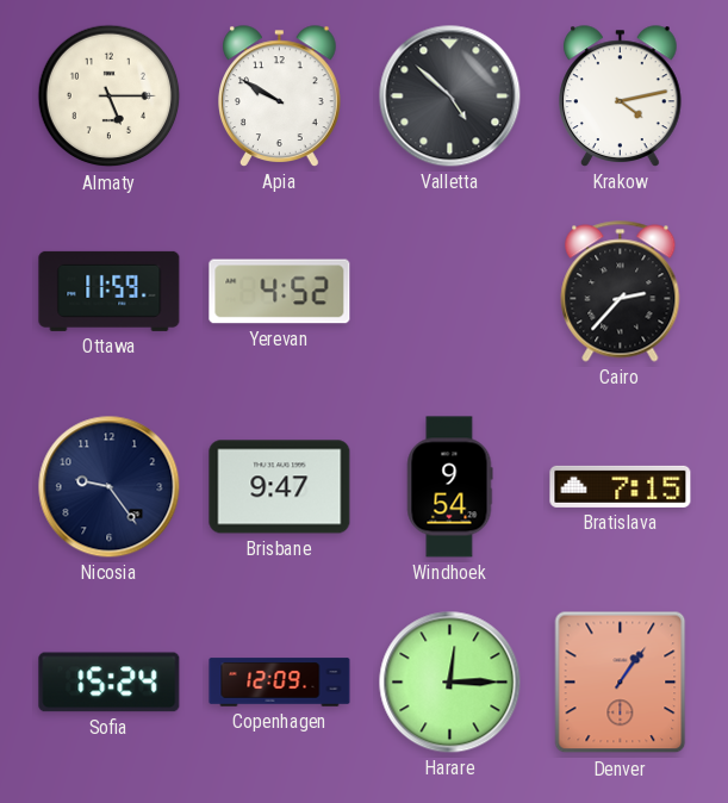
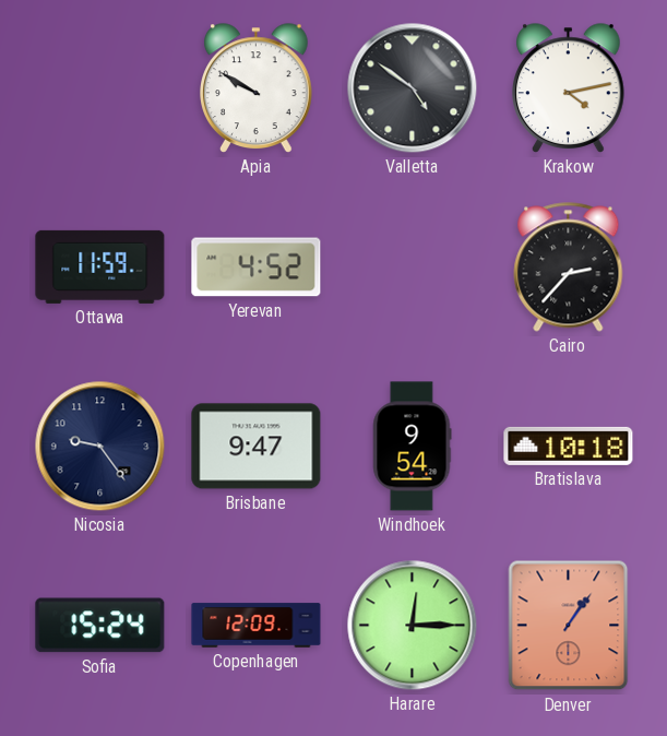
Almaty: 5:15 -> none
Valletta: 4:52 -> 4:51
Bratislava: 7:15 -> 10:18
